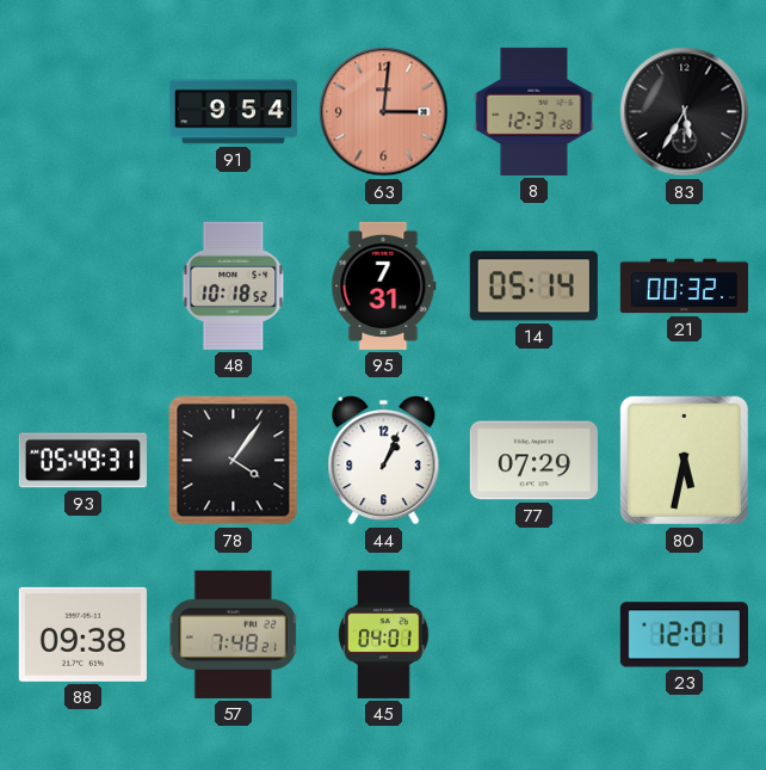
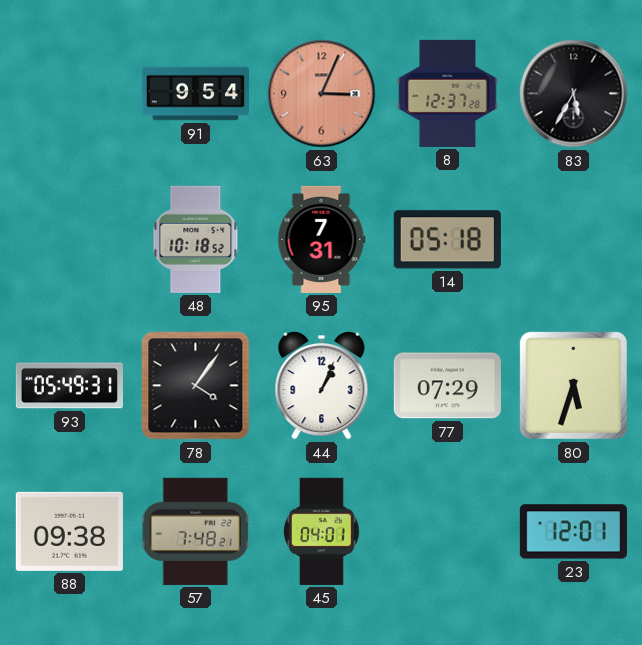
63: 3:01 -> 3:04
14: 05:14 -> 05:18
21: 00:32 -> none
80: 5:32 -> 5:33
